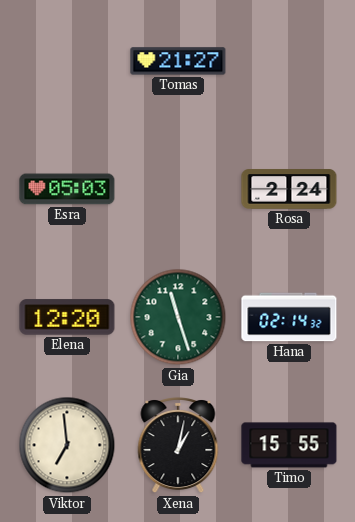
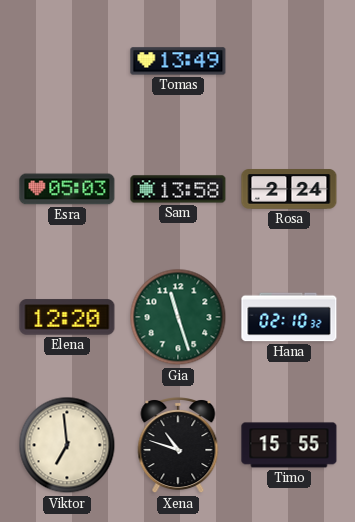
Tomas: 21:27 -> 13:49
Sam: none -> 13:58
Hana: 02:14 -> 02:10
Xena: 1:02 -> 10:48
